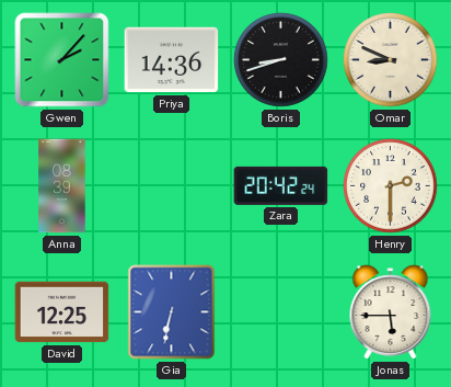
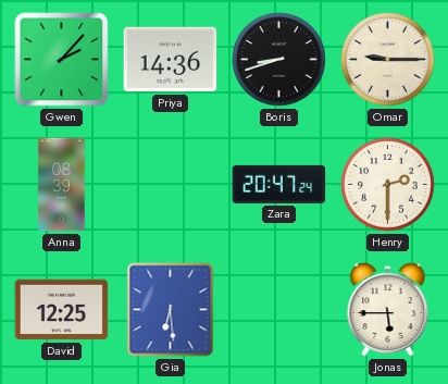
Omar: 8:49 -> 9:15
Zara: 20:42 -> 20:47
Gia: 6:32 -> 6:29
